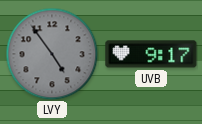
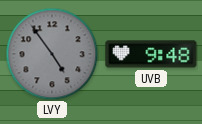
UVB: 9:17 -> 9:48
